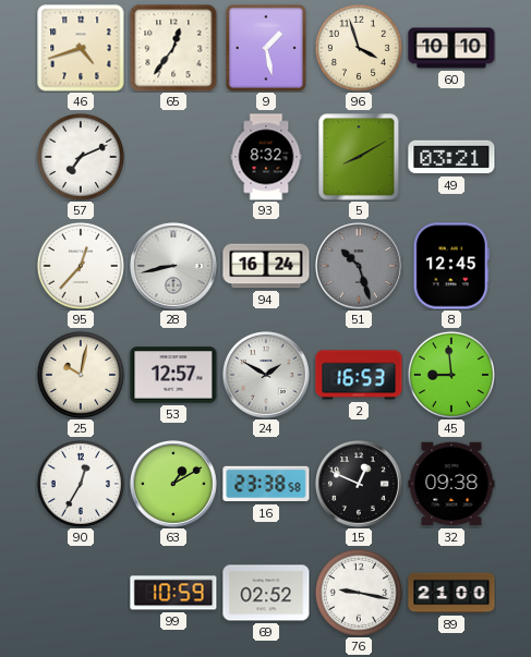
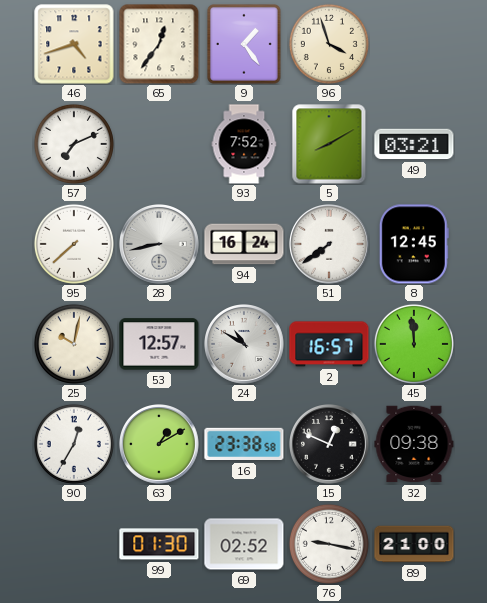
9: 1:28 -> 1:24
60: 10:10 -> none
93: 8:32 -> 7:52
95: 12:37 -> 7:38
51: 10:27 -> 7:39
51 dial: grey -> white
24: 1:50 -> 10:50
2: 16:53 -> 16:57
45: 8:59 -> 11:59
99: 10:59 -> 01:30
